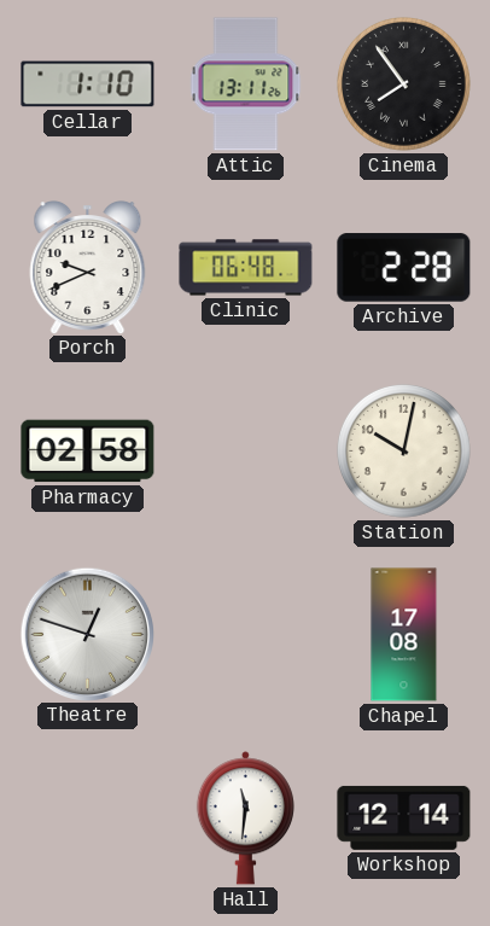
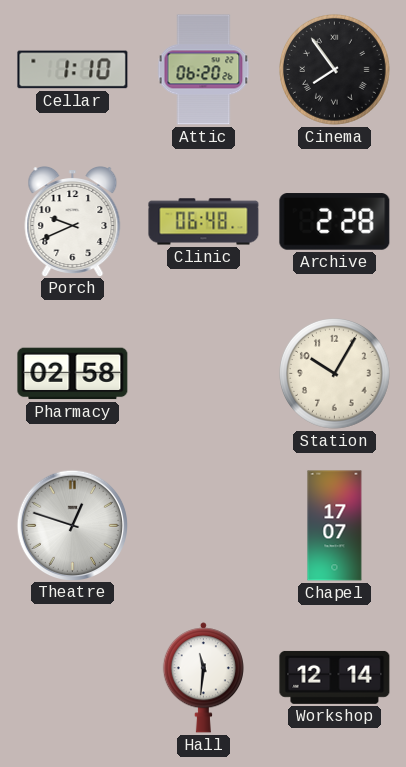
Attic: 13:11 -> 06:20
Station: 10:02 -> 10:05
Chapel: 17:08 -> 17:07
